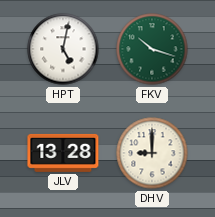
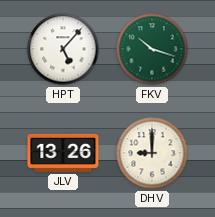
HPT: 5:02 -> 5:07
JLV: 13:28 -> 13:26
